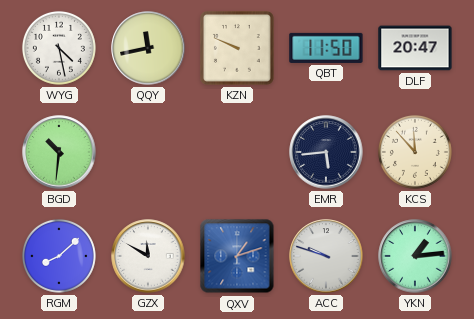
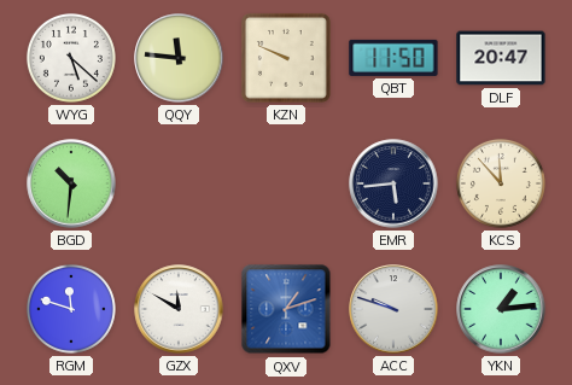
WYG: 4:28 -> 5:22
QQY: 11:43 -> 11:46
RGM: 8:08 -> 11:48
